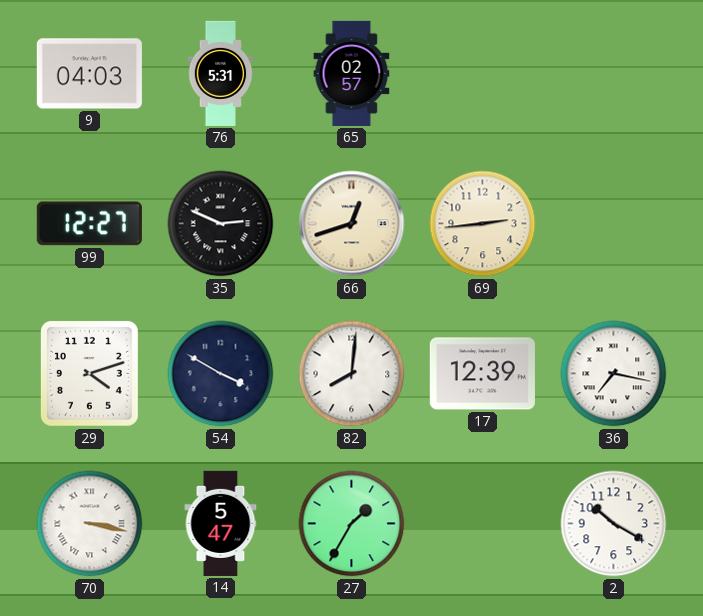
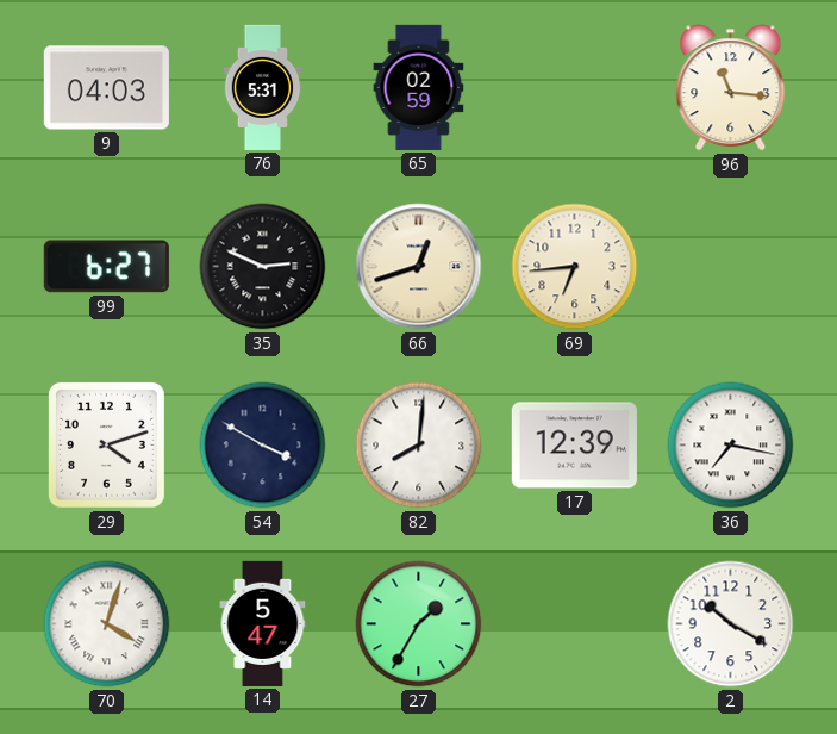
65: 02:57 -> 02:59
96: none -> 11:16
99: 12:27 -> 6:27
69: 2:44 -> 6:44
70: 3:17 -> 4:03
